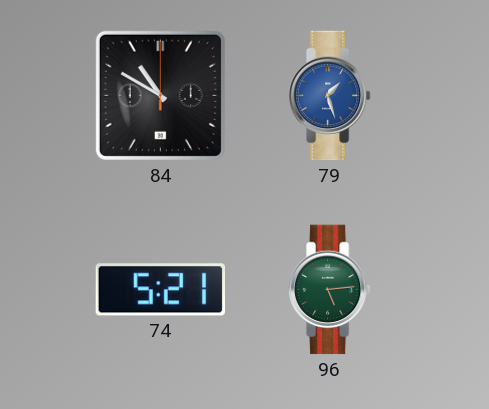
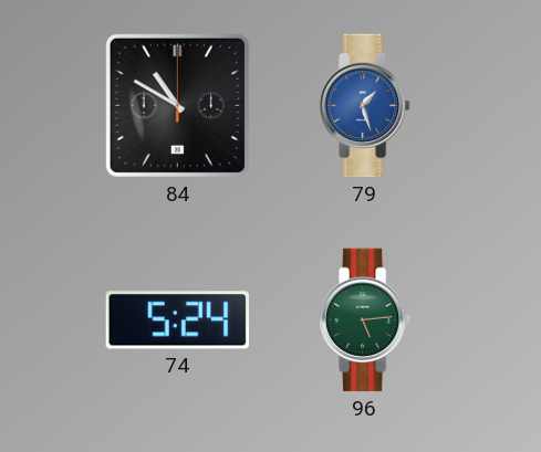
74: 5:21 -> 5:24
